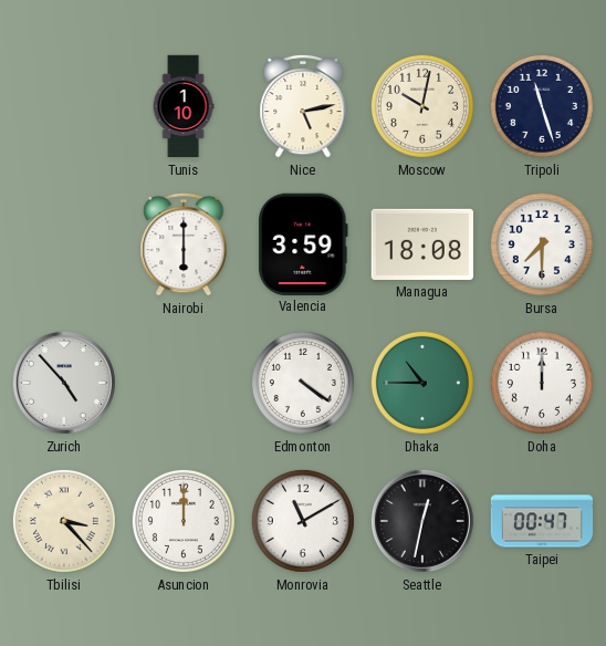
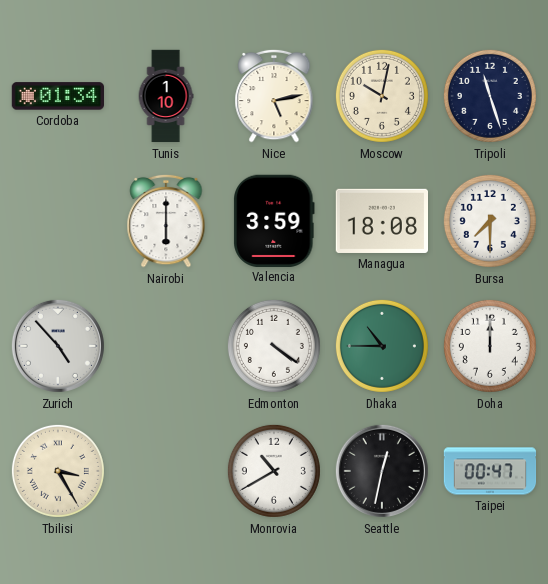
Cordoba: none -> 01:34
Tbilisi: 3:23 -> 3:25
Asuncion: 12:00 -> none
Monrovia: 11:10 -> 10:40
